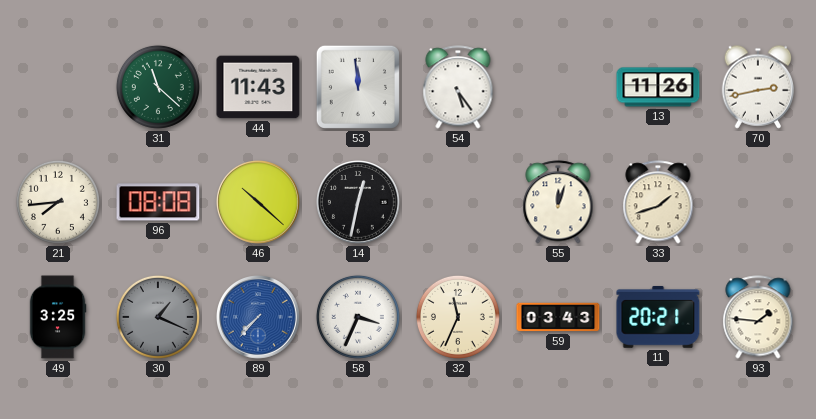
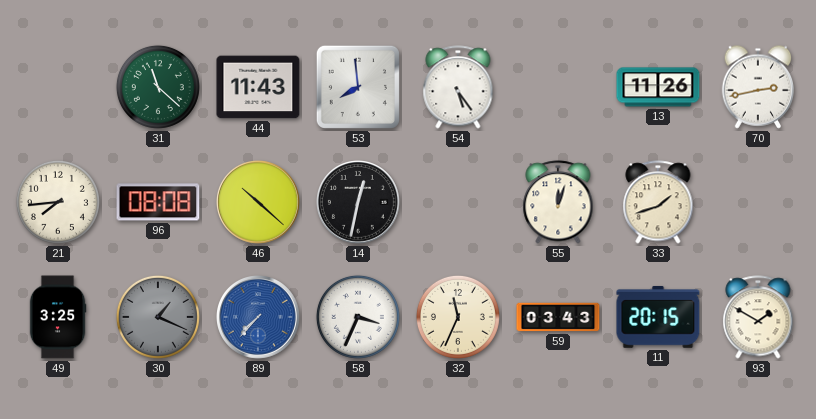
53: 11:59 -> 7:59
11: 20:21 -> 20:15
93: 1:46 -> 1:50
